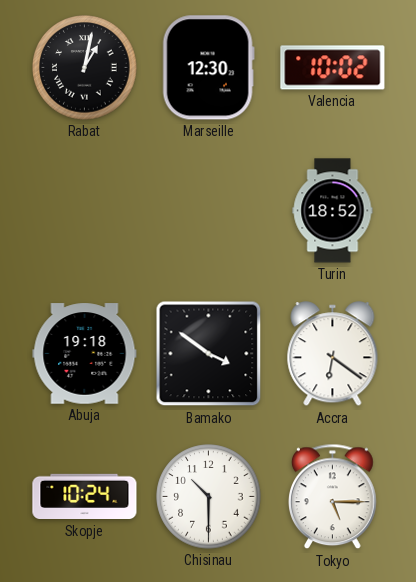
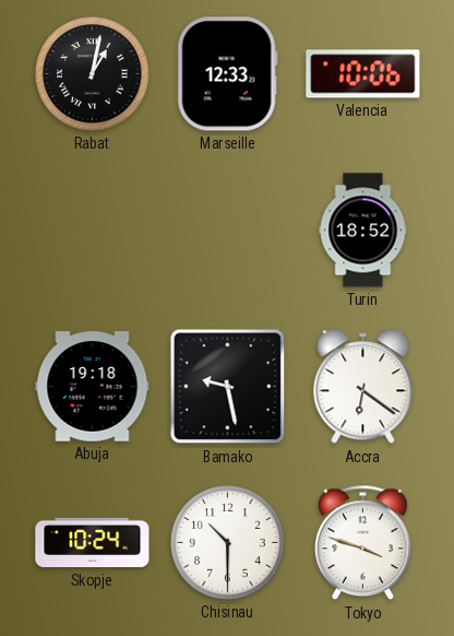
Marseille: 12:30 -> 12:33
Valencia: 10:02 -> 10:06
Bamako: 3:51 -> 9:28
Tokyo: 5:15 -> 3:48
